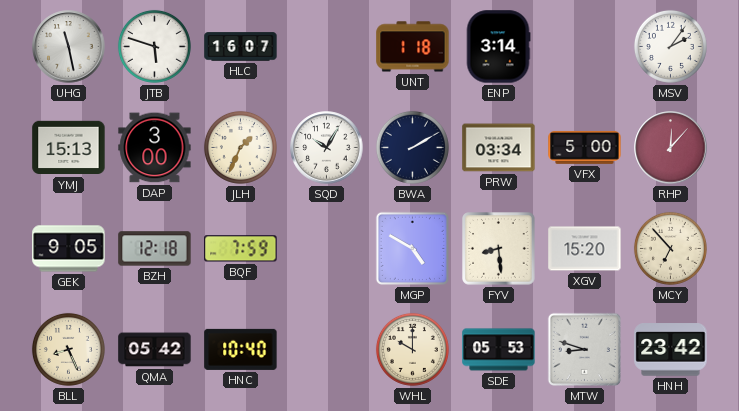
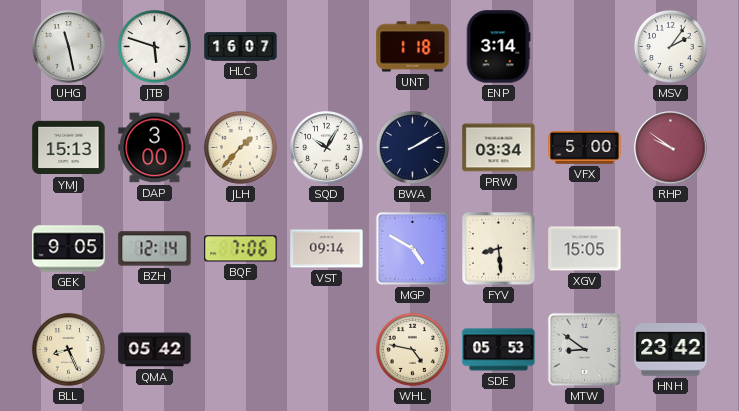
JLH: 1:34 -> 1:37
RHP: 12:07 -> 9:51
BZH: 12:18 -> 12:14
BQF: 7:59 -> 7:06
VST: none -> 09:14
XGV: 15:20 -> 15:05
MCY: 6:53 -> none
HNC: 10:40 -> none
WHL: 10:00 -> 4:47
MTW: 8:48 -> 8:51
